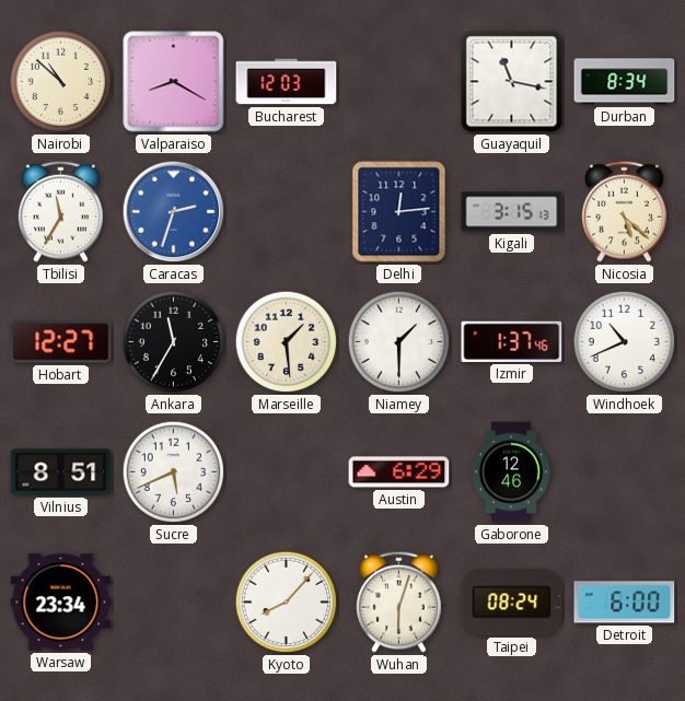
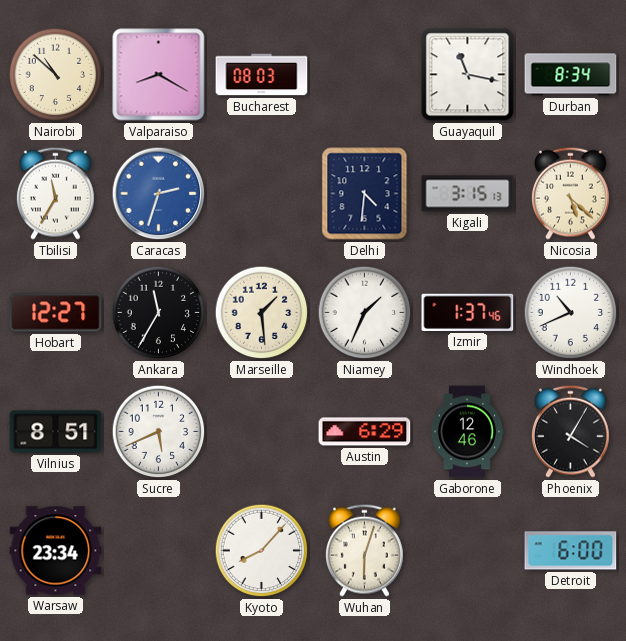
Bucharest: 12:03 -> 08:03
Delhi: 12:14 -> 4:31
Niamey: 1:30 -> 1:34
Phoenix: none -> 4:05
Taipei: 08:24 -> none
